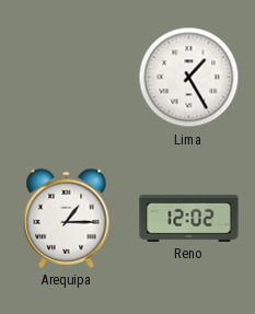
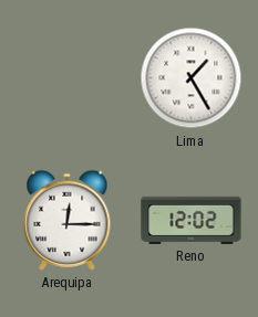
Arequipa: 1:15 -> 12:15
